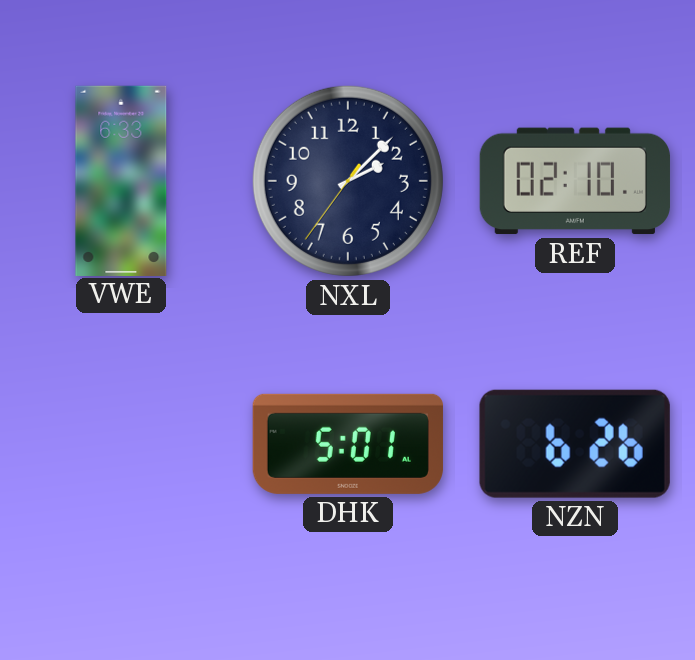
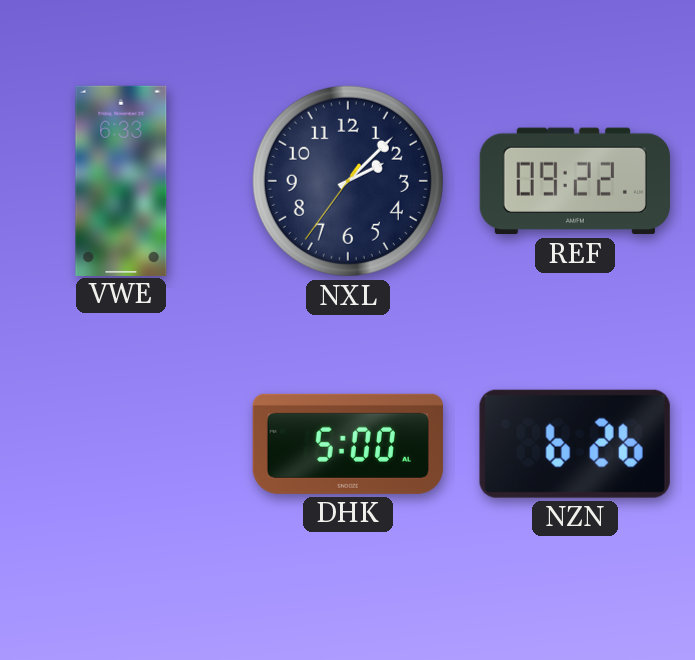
REF: 02:10 -> 09:22
DHK: 5:01 -> 5:00
